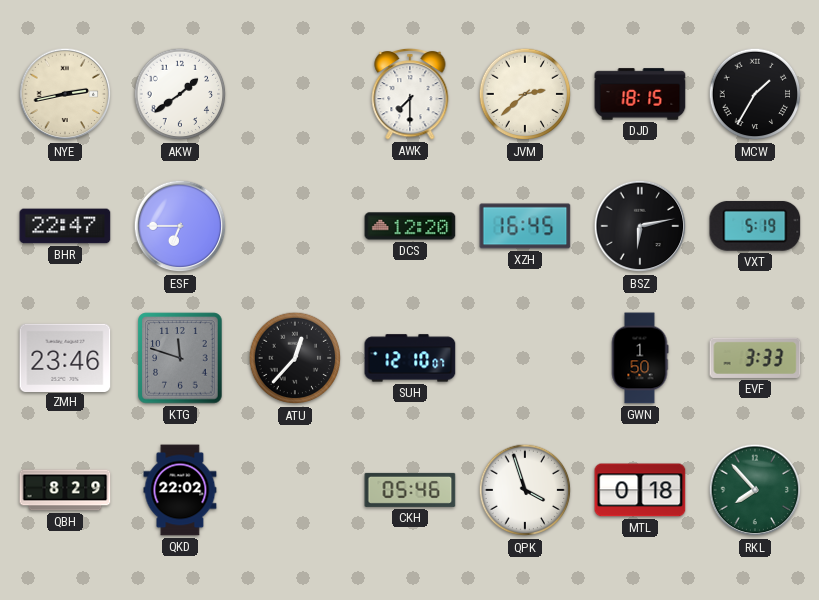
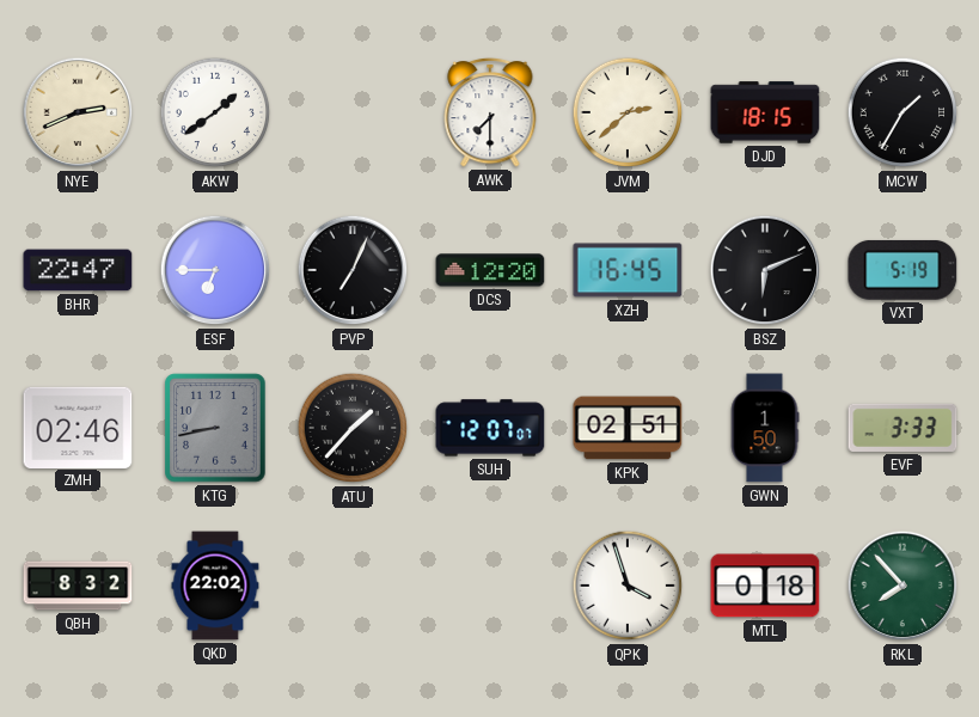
NYE: 2:43 -> 2:41
PVP: none -> 7:04
BSZ: 6:13 -> 6:11
ZMH: 23:46 -> 02:46
KTG: 11:48 -> 8:43
ATU: 12:37 -> 1:37
SUH: 12:10 -> 12:07
KPK: none -> 02:51
QBH: 8:29 -> 8:32
CKH: 05:46 -> none
